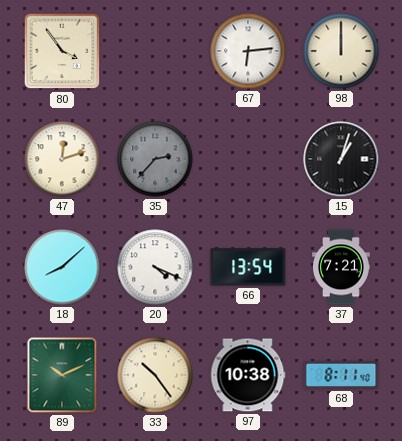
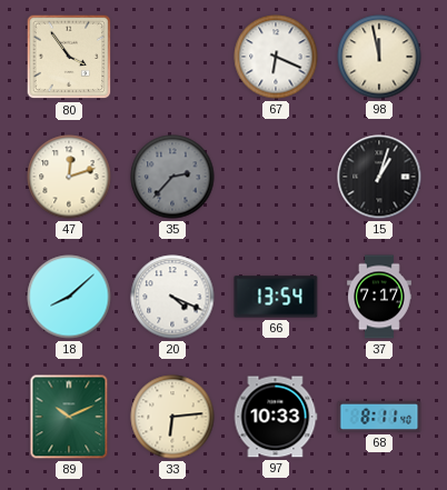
67: 6:14 -> 6:19
98: 12:00 -> 11:58
37: 7:21 -> 7:17
33: 10:24 -> 6:14
97: 10:38 -> 10:33
